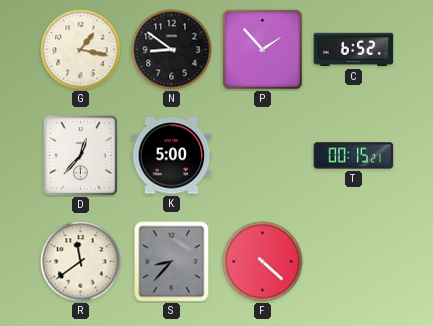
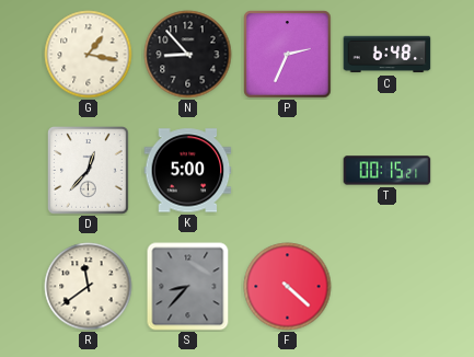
N: 8:51 -> 8:53
P: 1:53 -> 2:34
C: 6:52 -> 6:48
